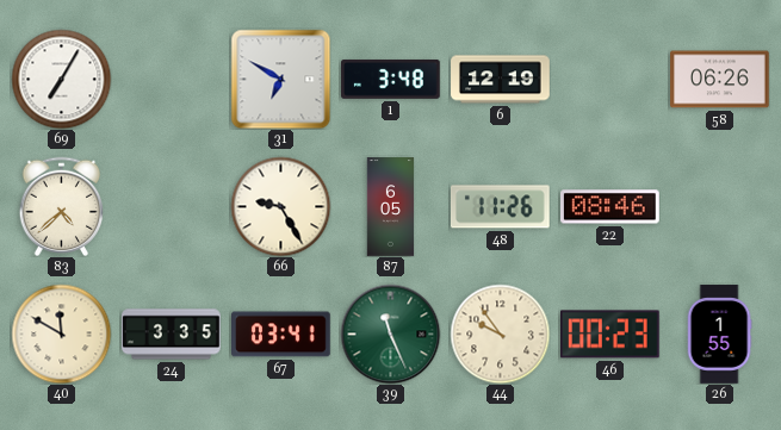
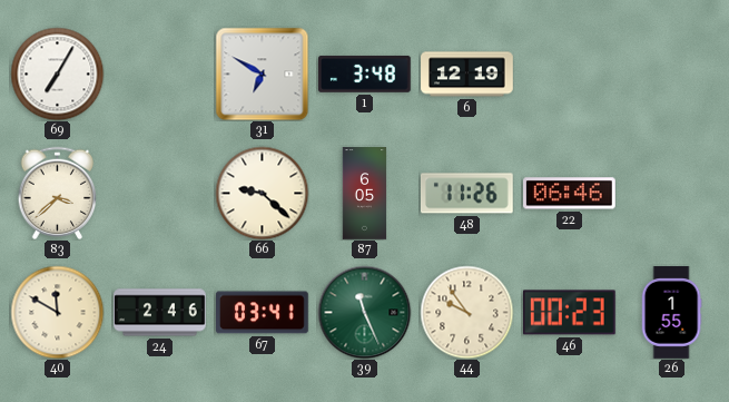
58: 06:26 -> none
83: 4:38 -> 3:38
66: 9:25 -> 9:22
22: 08:46 -> 06:46
24: 3:35 -> 2:46
